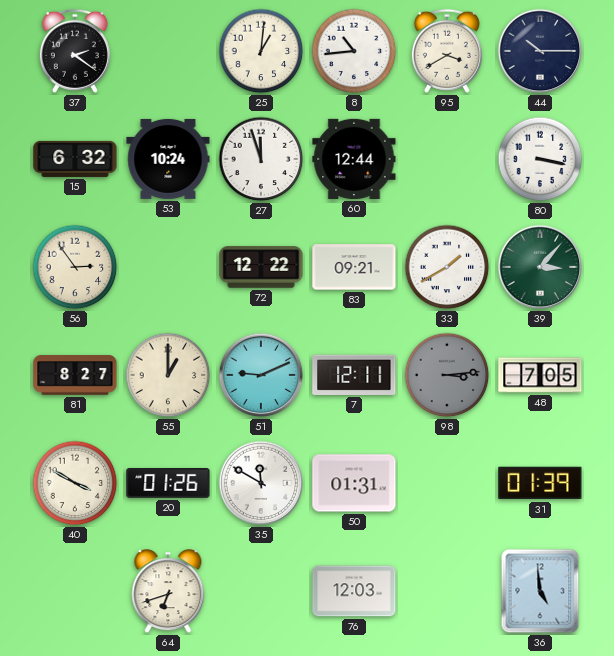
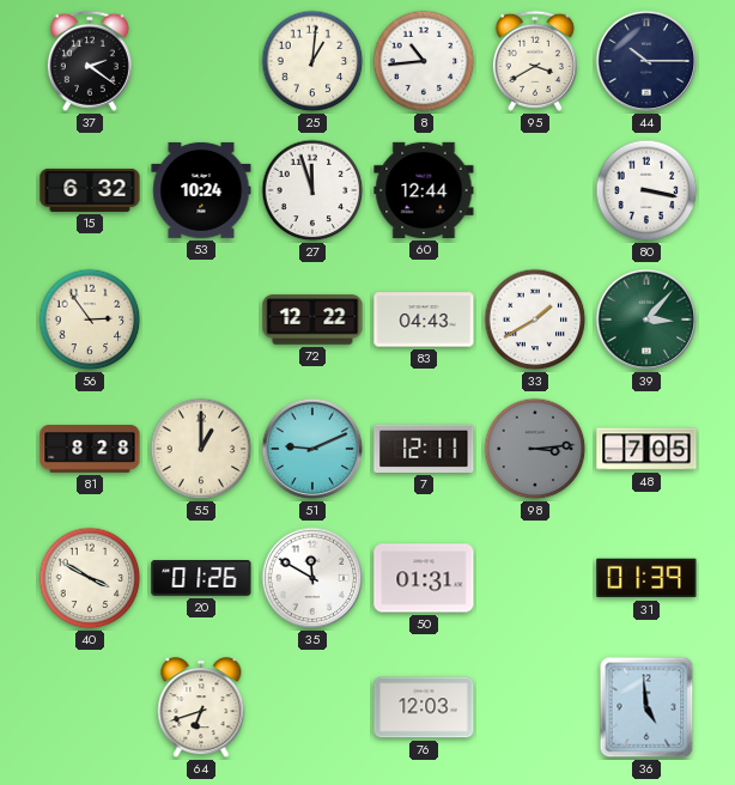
83: 09:21 -> 04:43
81: 8:27 -> 8:28
